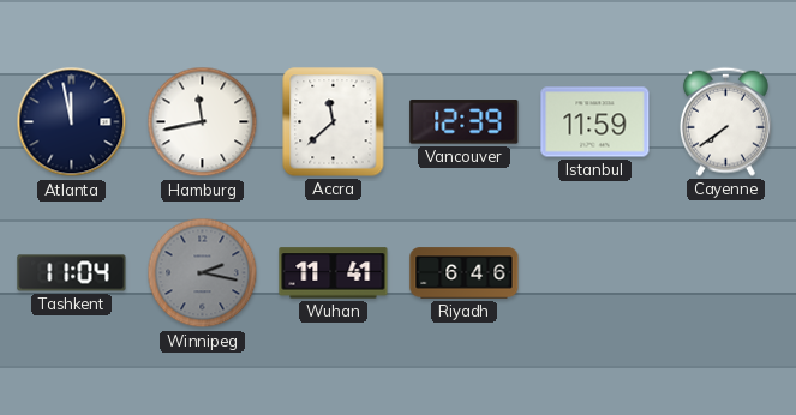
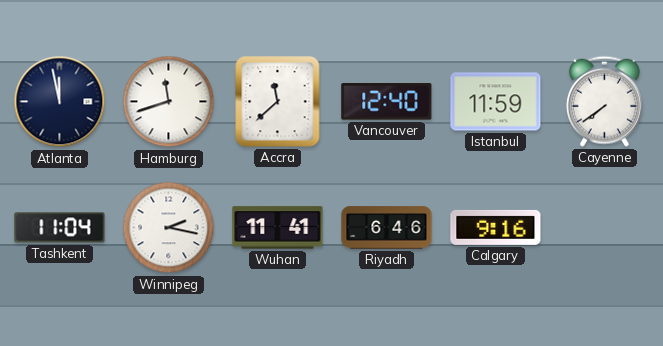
Hamburg: 11:43 -> 11:42
Vancouver: 12:39 -> 12:40
Winnipeg dial: grey -> white
Calgary: none -> 9:16
